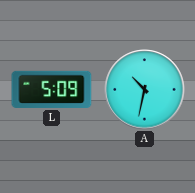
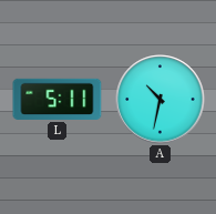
L: 5:09 -> 5:11
